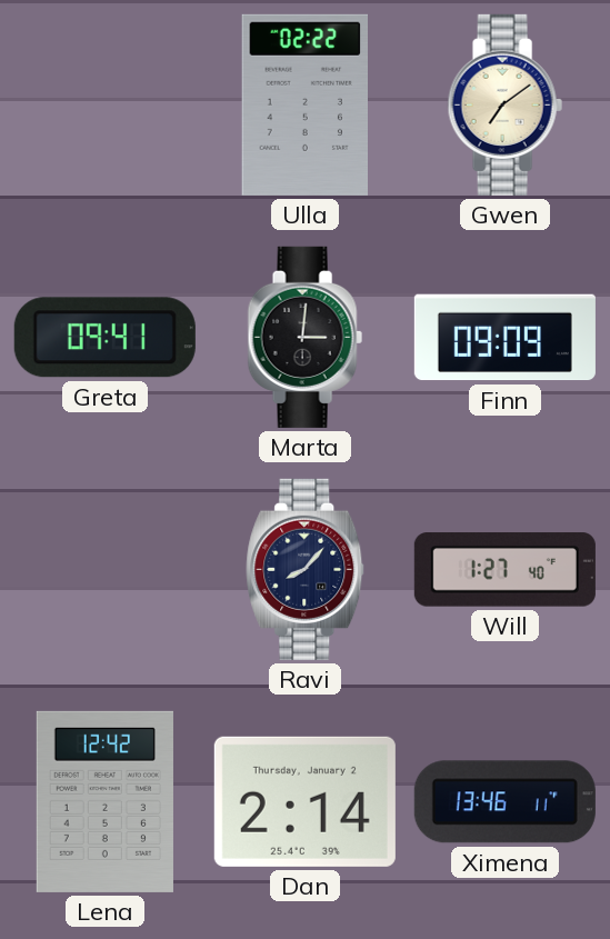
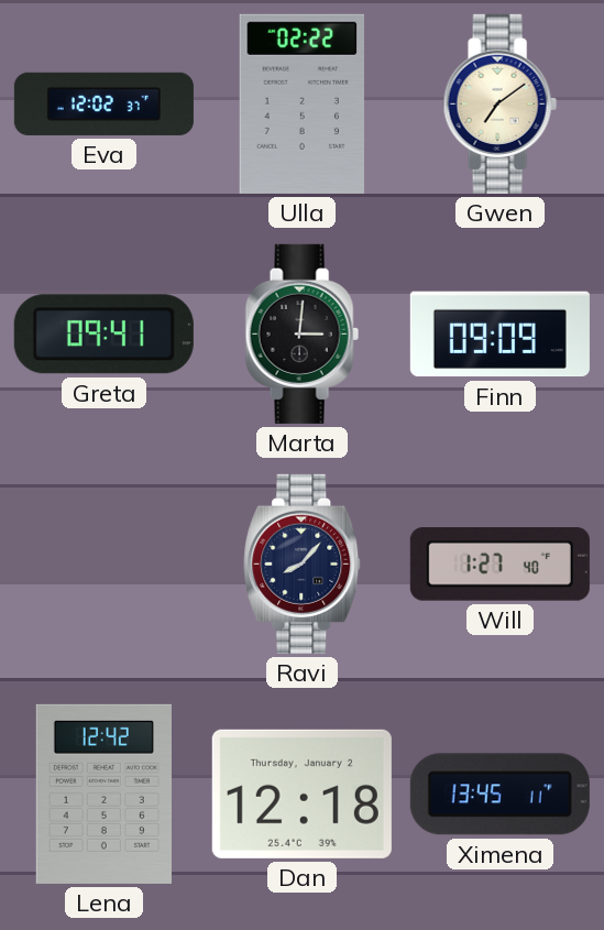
Eva: none -> 12:02
Dan: 2:14 -> 12:18
Ximena: 13:46 -> 13:45
